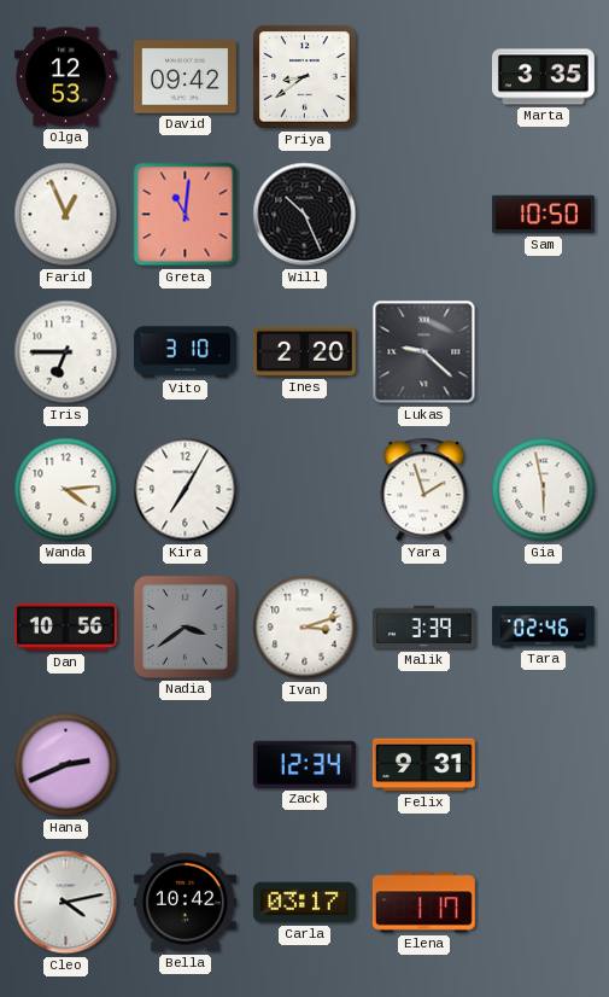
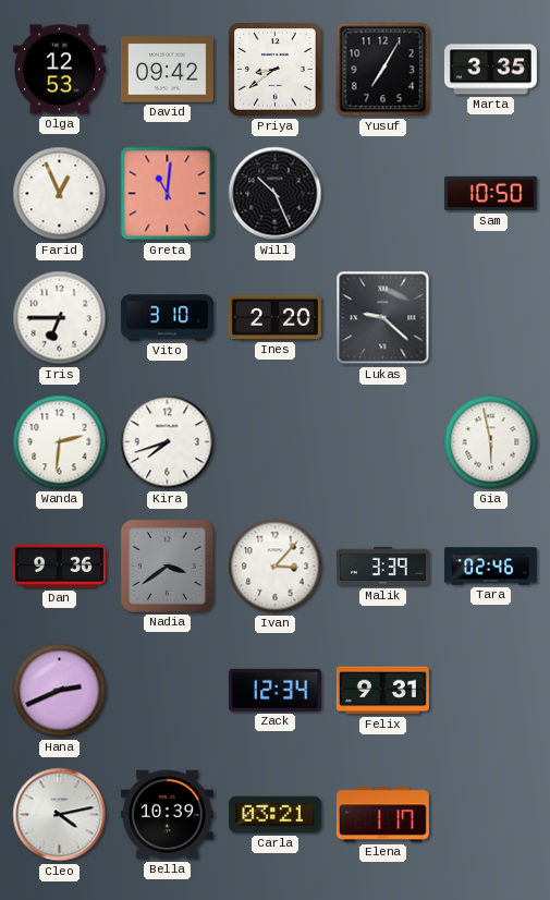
Yusuf: none -> 7:05
Wanda: 4:14 -> 2:31
Kira: 7:05 -> 7:42
Yara: 1:57 -> none
Dan: 10:56 -> 9:36
Ivan: 3:12 -> 3:07
Bella: 10:42 -> 10:39
Carla: 03:17 -> 03:21
